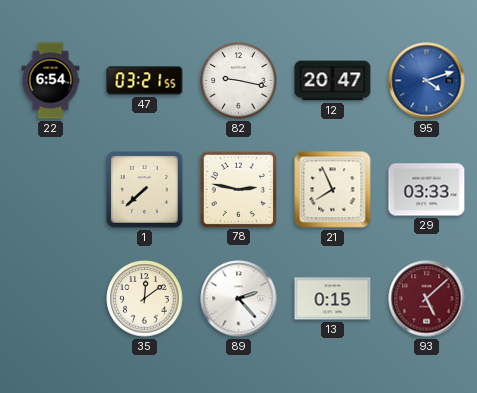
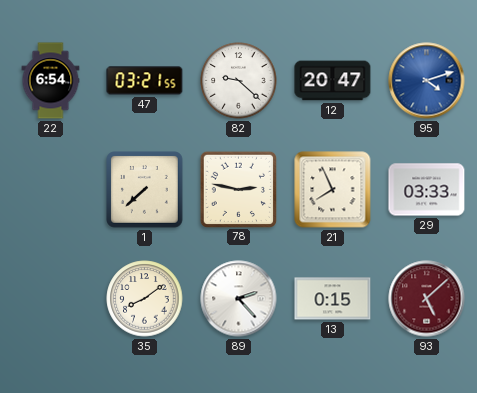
82: 9:17 -> 9:22
35: 12:09 -> 8:09
